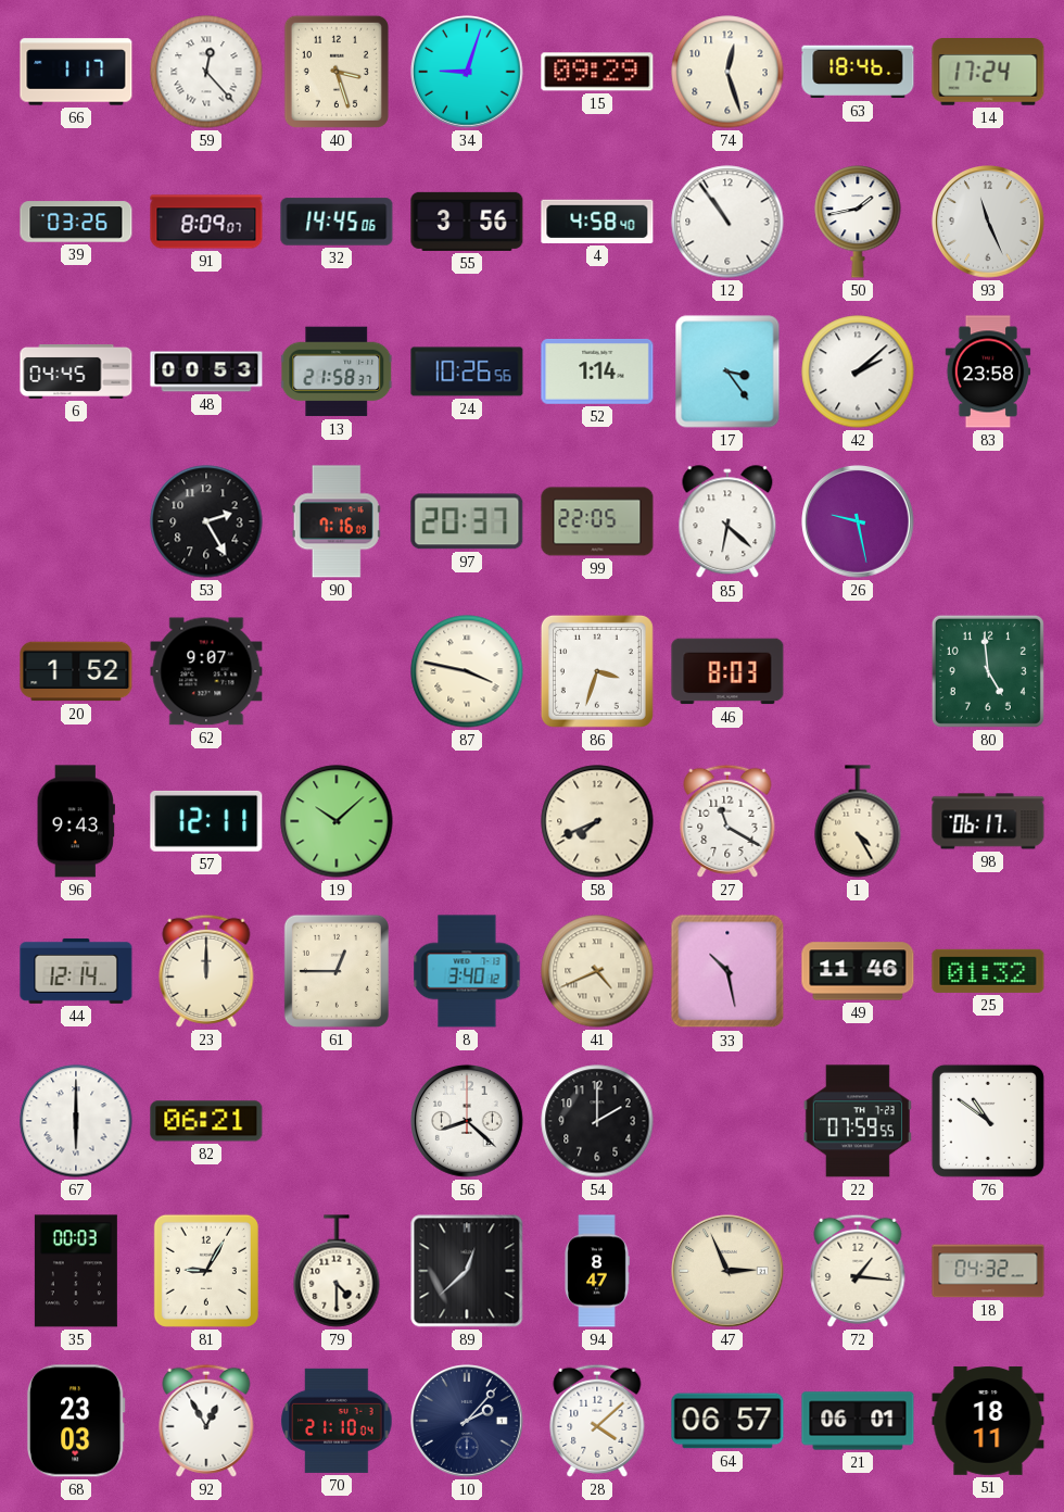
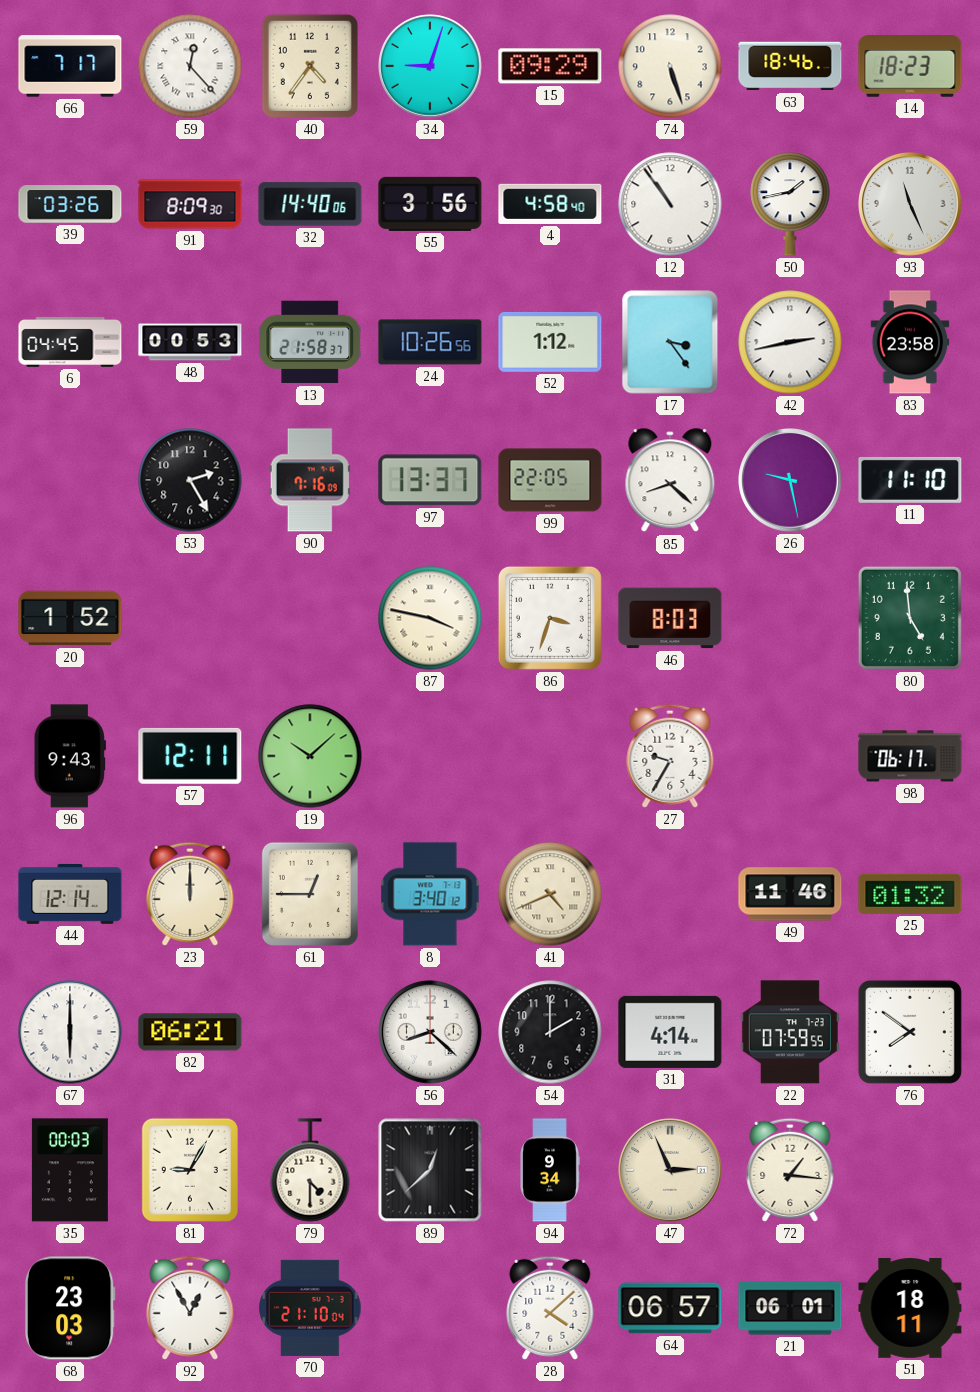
66: 1:17 -> 7:17
40: 3:27 -> 4:36
74: 12:27 -> 5:27
14: 17:24 -> 18:23
91: 8:09:07 -> 8:09:30
32: 14:45 -> 14:40
52: 1:14 -> 1:12
42: 2:08 -> 2:43
97: 20:37 -> 13:37
85: 6:22 -> 8:22
11: none -> 11:10
62: 9:07 -> none
58: 7:41 -> none
27: 11:20 -> 9:35
1: 4:25 -> none
33: 10:28 -> none
31: none -> 4:14
76: 10:51 -> 7:51
94: 8:47 -> 9:34
18: 04:32 -> none
10: 2:07 -> none
